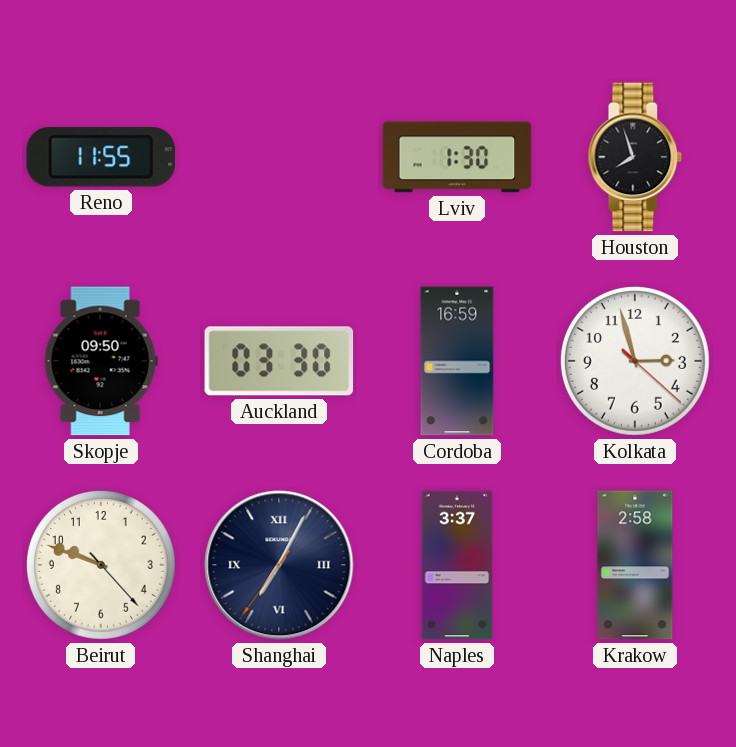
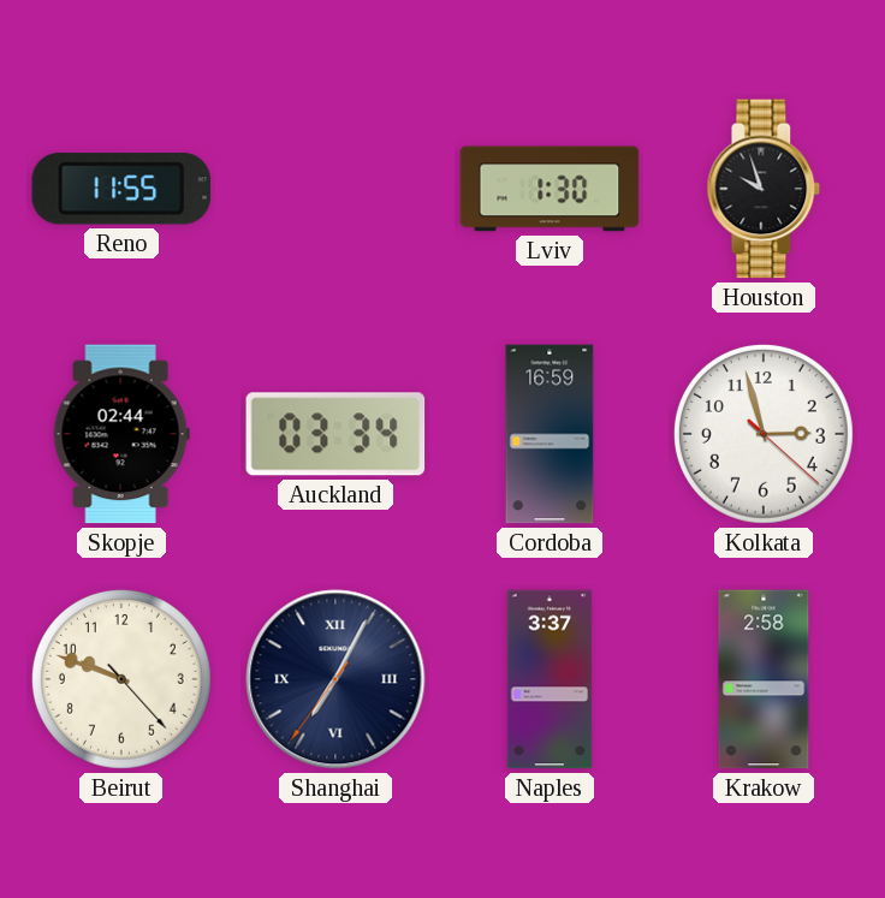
Houston: 7:57 -> 9:57
Skopje: 09:50 -> 02:44
Auckland: 03:30 -> 03:34
